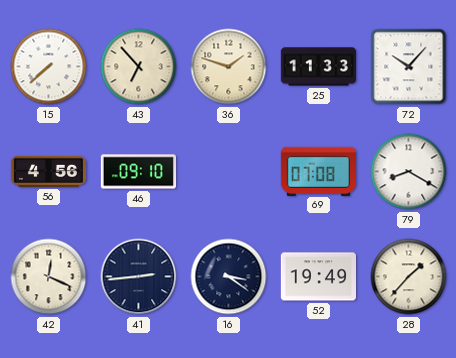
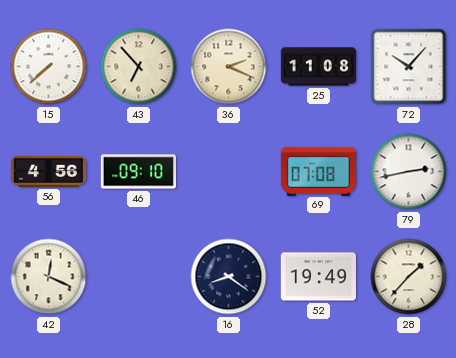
36: 1:48 -> 2:19
25: 11:33 -> 11:08
79: 8:20 -> 2:43
41: 2:44 -> none
16: 3:21 -> 8:21
